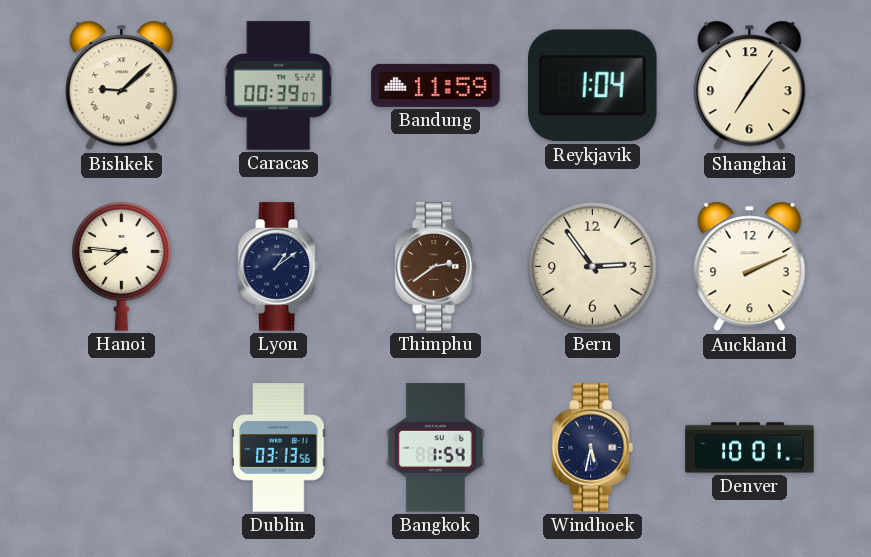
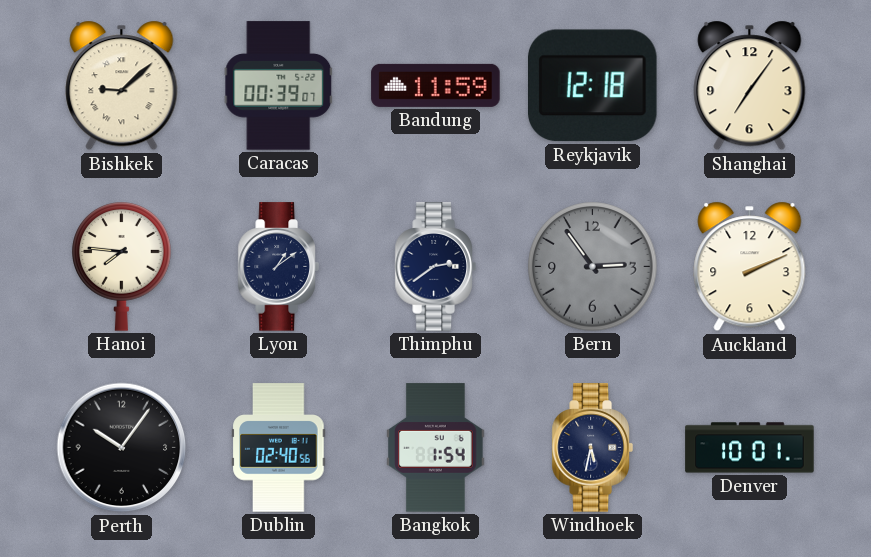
Reykjavik: 1:04 -> 12:18
Thimphu dial: brown -> navy
Bern dial: cream -> grey
Perth: none -> 10:06
Dublin: 03:13 -> 02:40
